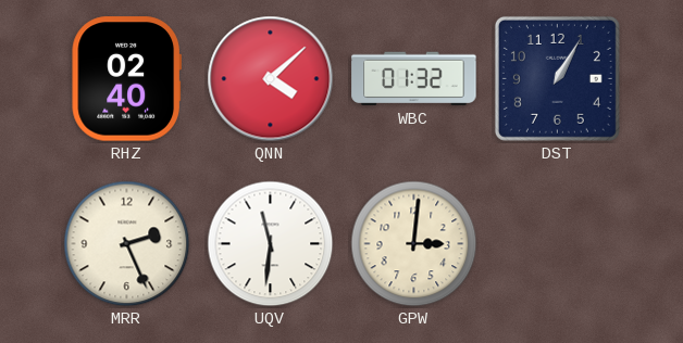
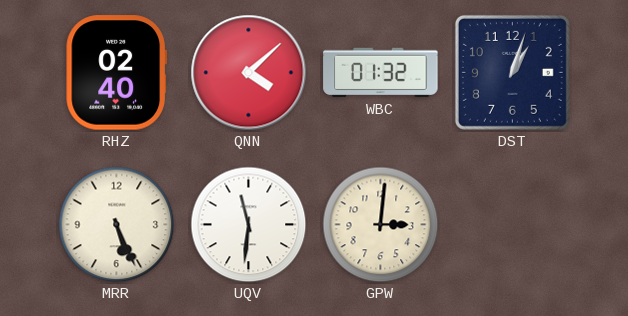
DST: 1:05 -> 1:03
MRR: 2:26 -> 5:26
